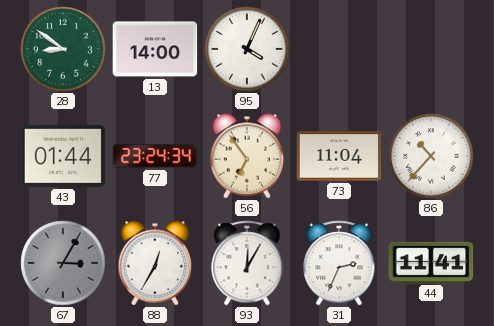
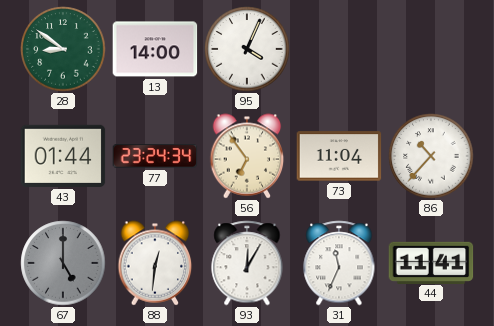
67: 3:05 -> 5:00
88: 12:35 -> 12:31
31: 2:34 -> 11:34
